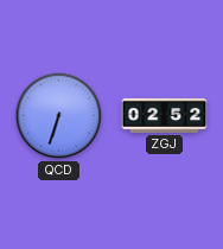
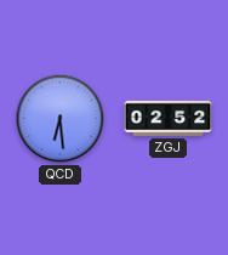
QCD: 6:33 -> 6:29
